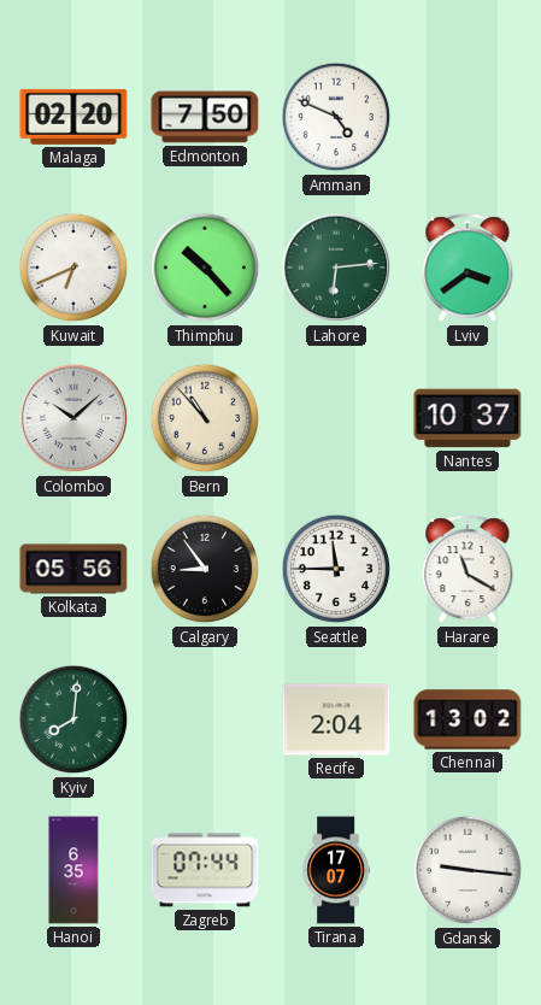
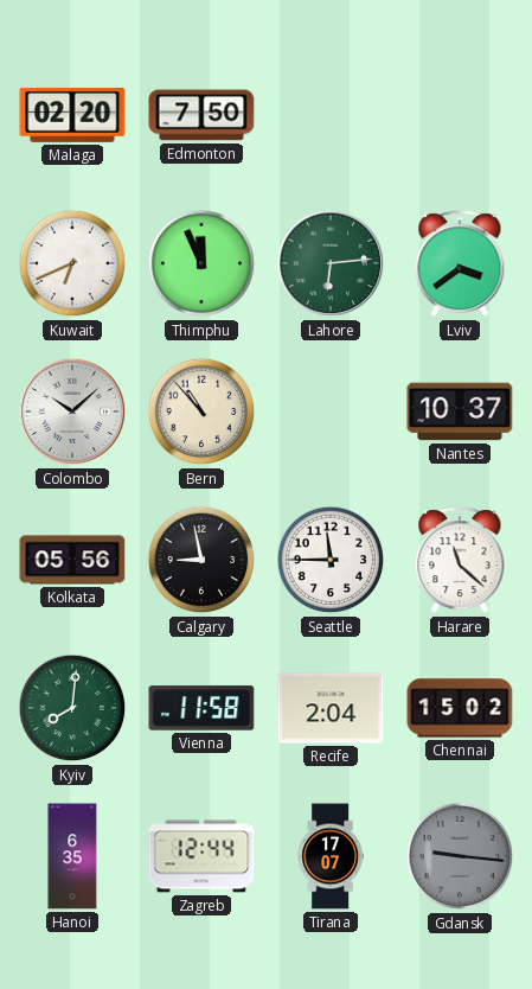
Amman: 4:49 -> none
Thimphu: 10:23 -> 11:56
Calgary: 8:54 -> 8:58
Harare: 11:20 -> 11:22
Vienna: none -> 11:58
Chennai: 13:02 -> 15:02
Zagreb: 07:44 -> 12:44
Gdansk dial: white -> grey
